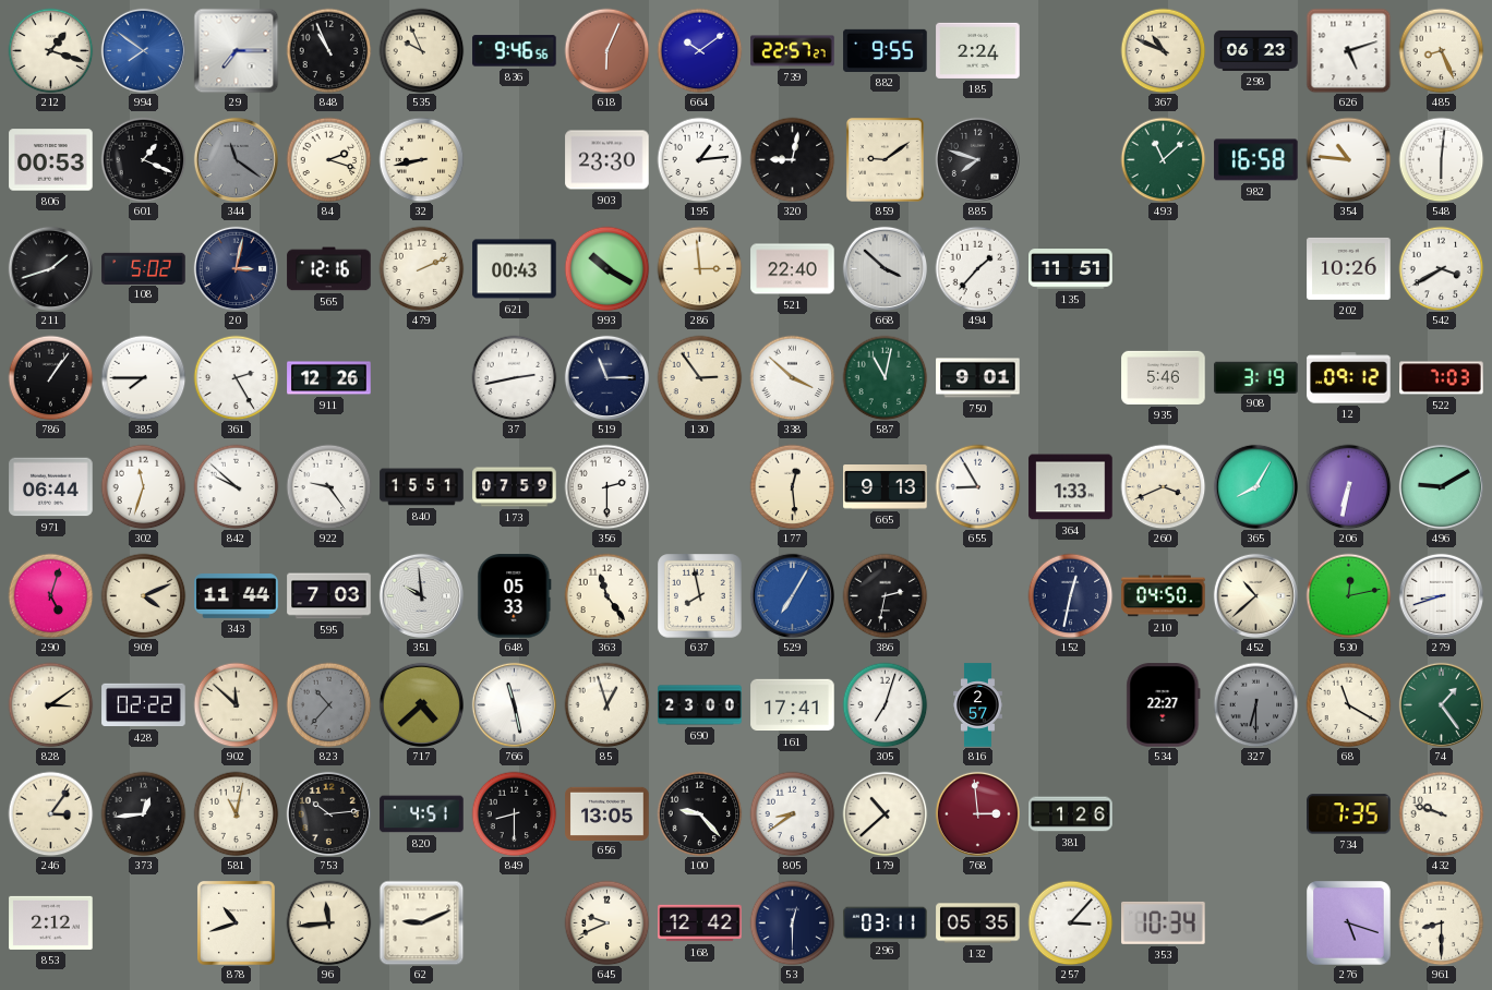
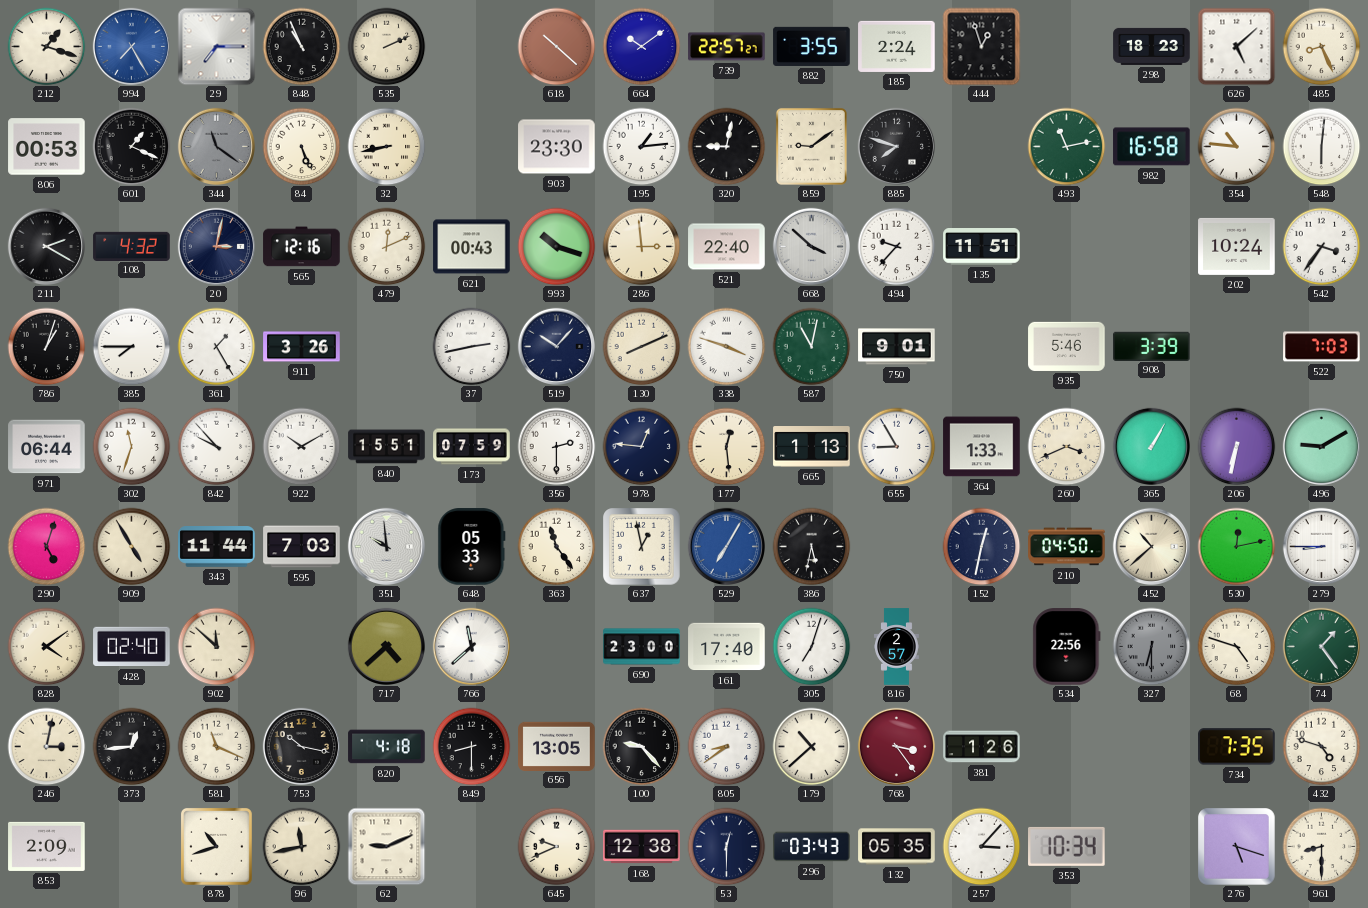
994: 7:51 -> 7:25
535: 9:56 -> 2:11
836: 9:46 -> none
618: 6:04 -> 10:22
882: 9:55 -> 3:55
444: none -> 12:57
367: 10:49 -> none
298: 06:23 -> 18:23
626: 5:12 -> 5:08
84: 2:18 -> 5:26
493: 11:08 -> 11:13
211: 1:42 -> 2:20
108: 5:02 -> 4:32
479: 2:11 -> 12:11
993: 10:20 -> 10:18
494: 1:37 -> 9:37
202: 10:26 -> 10:24
542: 3:40 -> 3:36
786: 1:06 -> 1:03
361: 2:25 -> 1:25
911: 12:26 -> 3:26
519: 11:15 -> 10:07
130: 2:54 -> 8:11
338: 3:52 -> 3:48
908: 3:19 -> 3:39
12: 09:12 -> none
842: 9:52 -> 9:53
922: 9:24 -> 10:10
978: none -> 12:46
665: 9:13 -> 1:13
365: 8:05 -> 1:05
909: 4:11 -> 4:55
637: 7:58 -> 12:58
386: 2:32 -> 5:32
279: 8:42 -> 8:45
828: 3:09 -> 4:09
428: 02:22 -> 02:40
823: 10:37 -> none
766: 11:28 -> 11:38
85: 12:57 -> none
161: 17:41 -> 17:40
534: 22:27 -> 22:56
68: 11:20 -> 4:48
246: 3:06 -> 3:02
581: 11:02 -> 11:19
753: 10:14 -> 10:17
820: 4:51 -> 4:18
768: 2:59 -> 3:24
432: 9:48 -> 4:48
853: 2:12 -> 2:09
96: 11:44 -> 11:43
168: 12:42 -> 12:38
296: 03:11 -> 03:43
